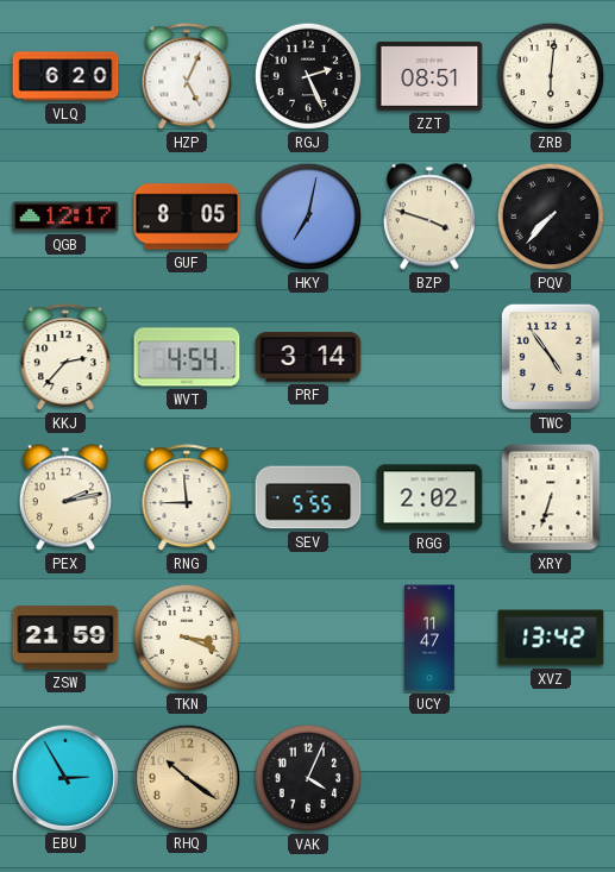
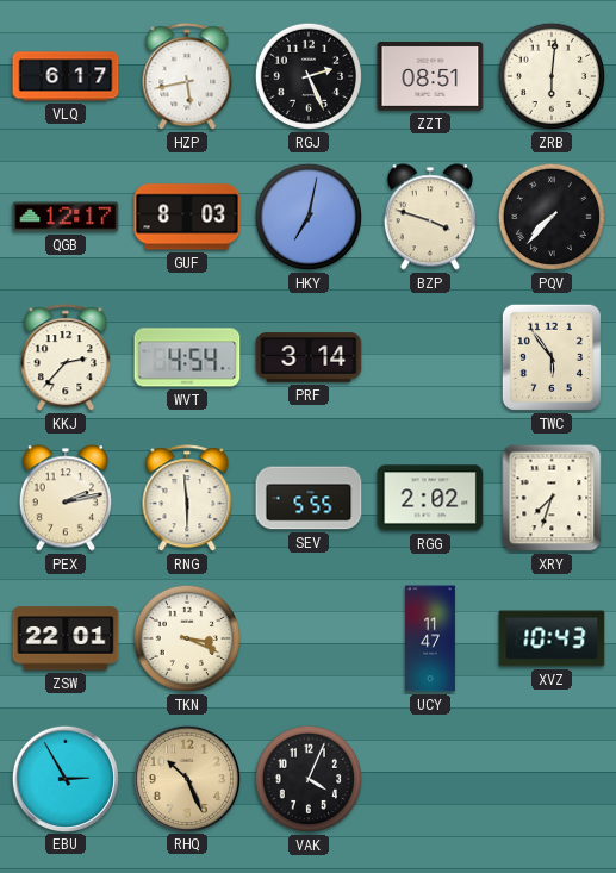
VLQ: 6:20 -> 6:17
HZP: 5:04 -> 5:43
GUF: 8:05 -> 8:03
TWC: 4:54 -> 5:54
RNG: 8:59 -> 5:59
XRY: 6:33 -> 7:33
ZSW: 21:59 -> 22:01
XVZ: 13:42 -> 10:43
RHQ: 10:21 -> 10:26
